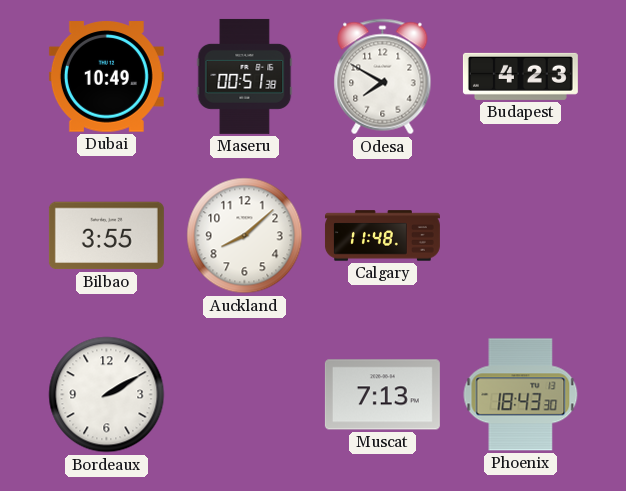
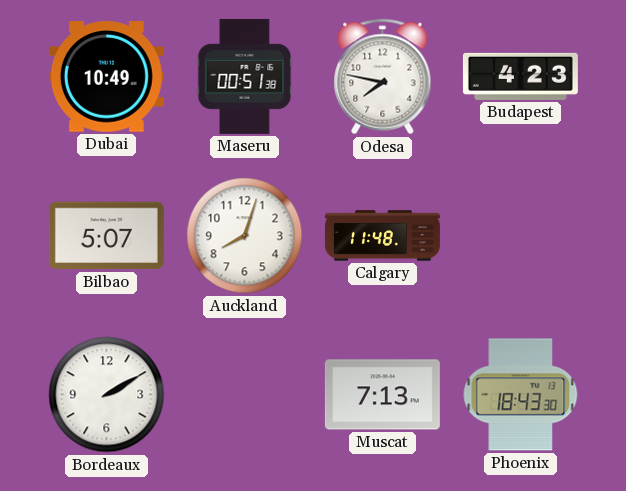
Odesa: 7:50 -> 7:47
Bilbao: 3:55 -> 5:07
Auckland: 8:08 -> 8:03
